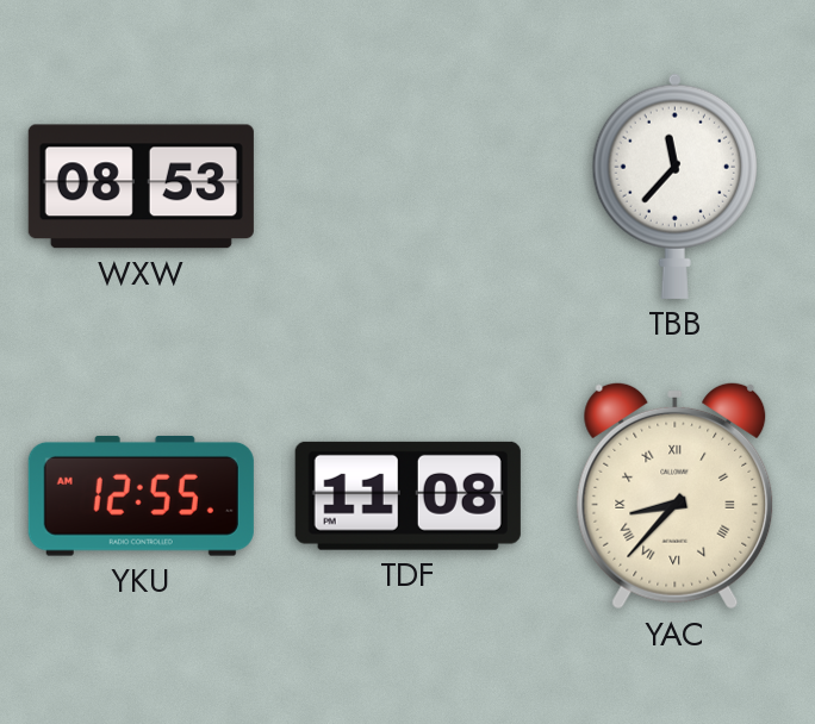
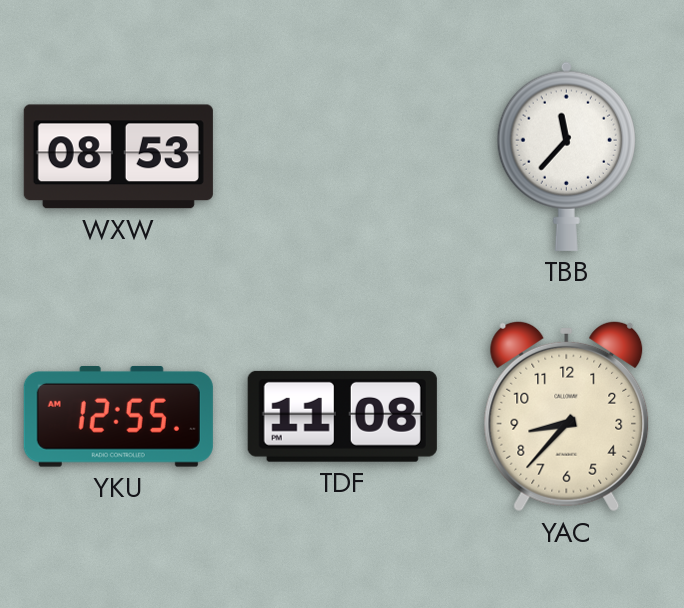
YAC numerals: Roman -> Arabic
